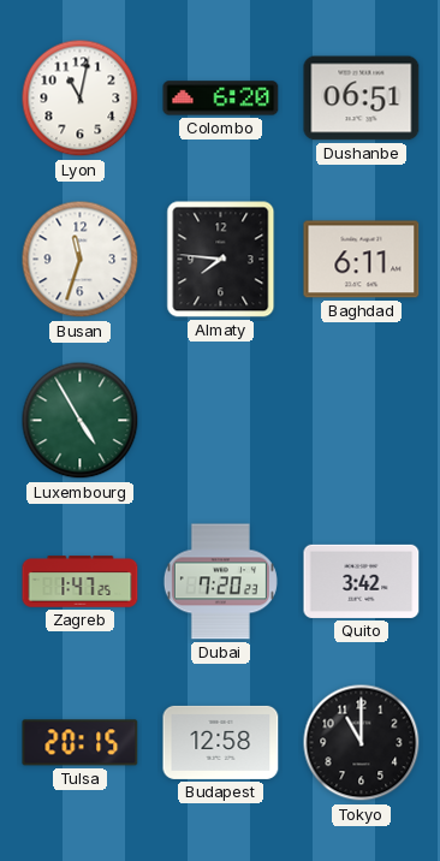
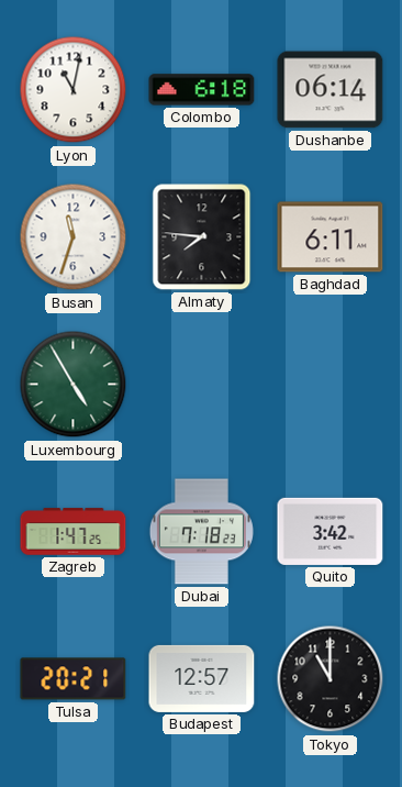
Colombo: 6:20 -> 6:18
Dushanbe: 06:51 -> 06:14
Dubai: 7:20 -> 7:18
Tulsa: 20:15 -> 20:21
Budapest: 12:58 -> 12:57
